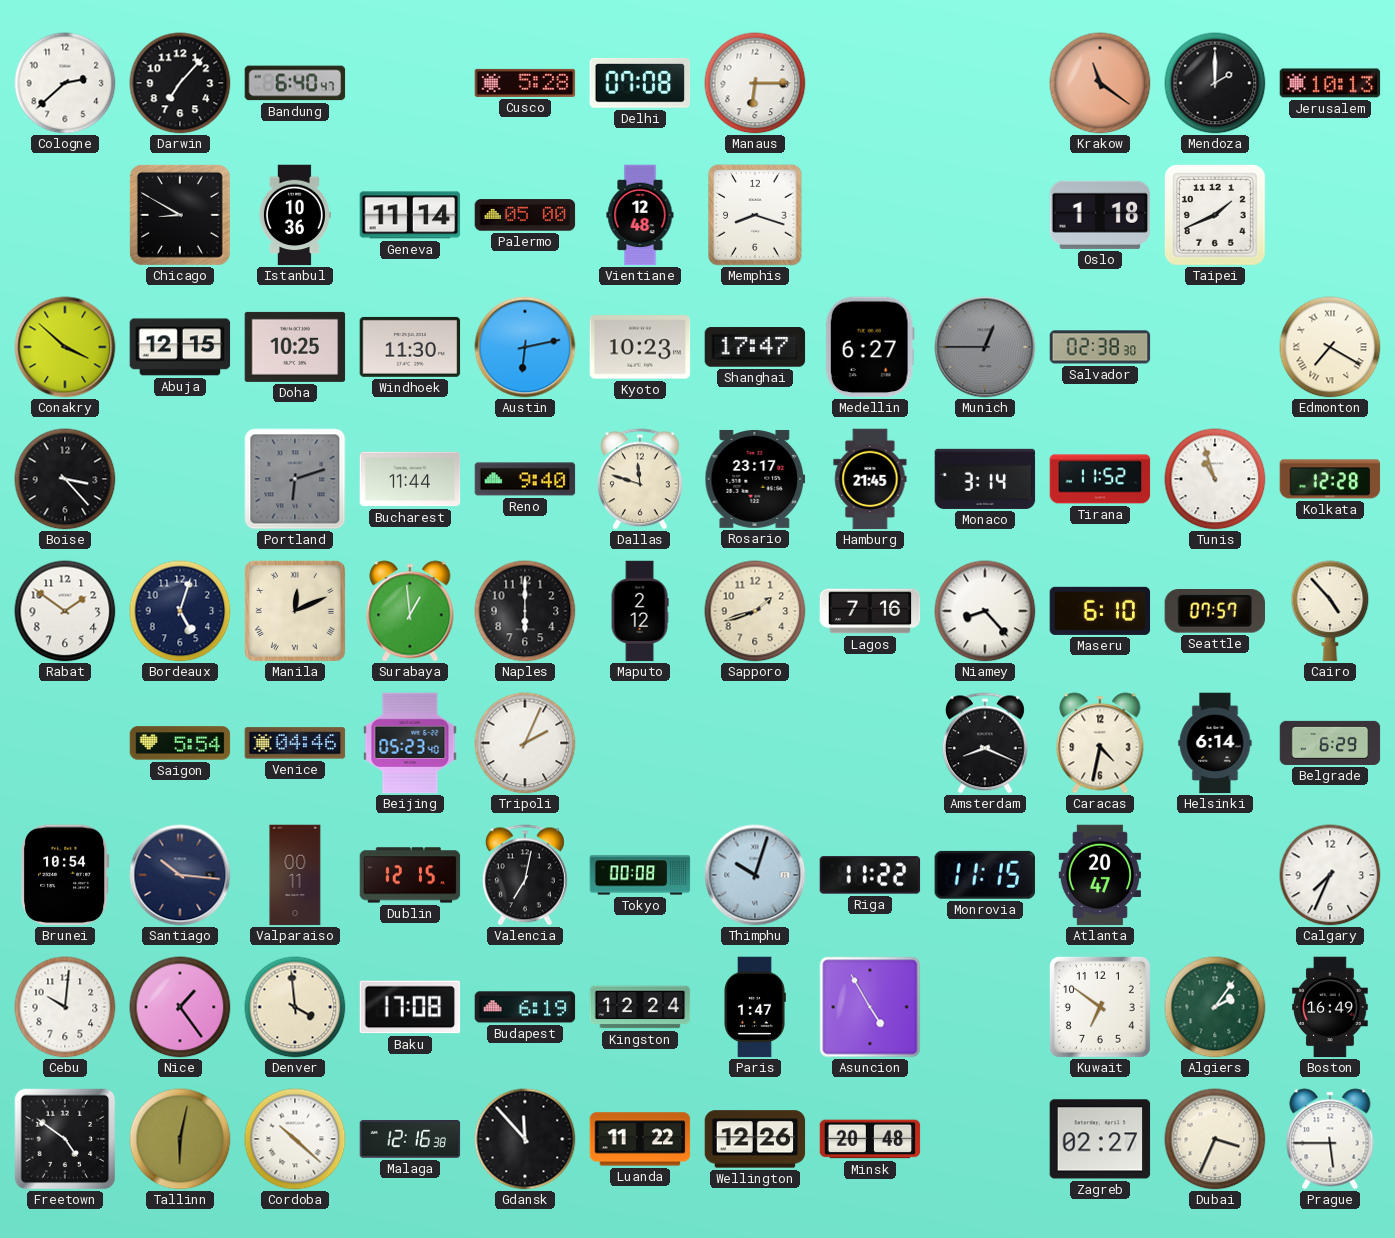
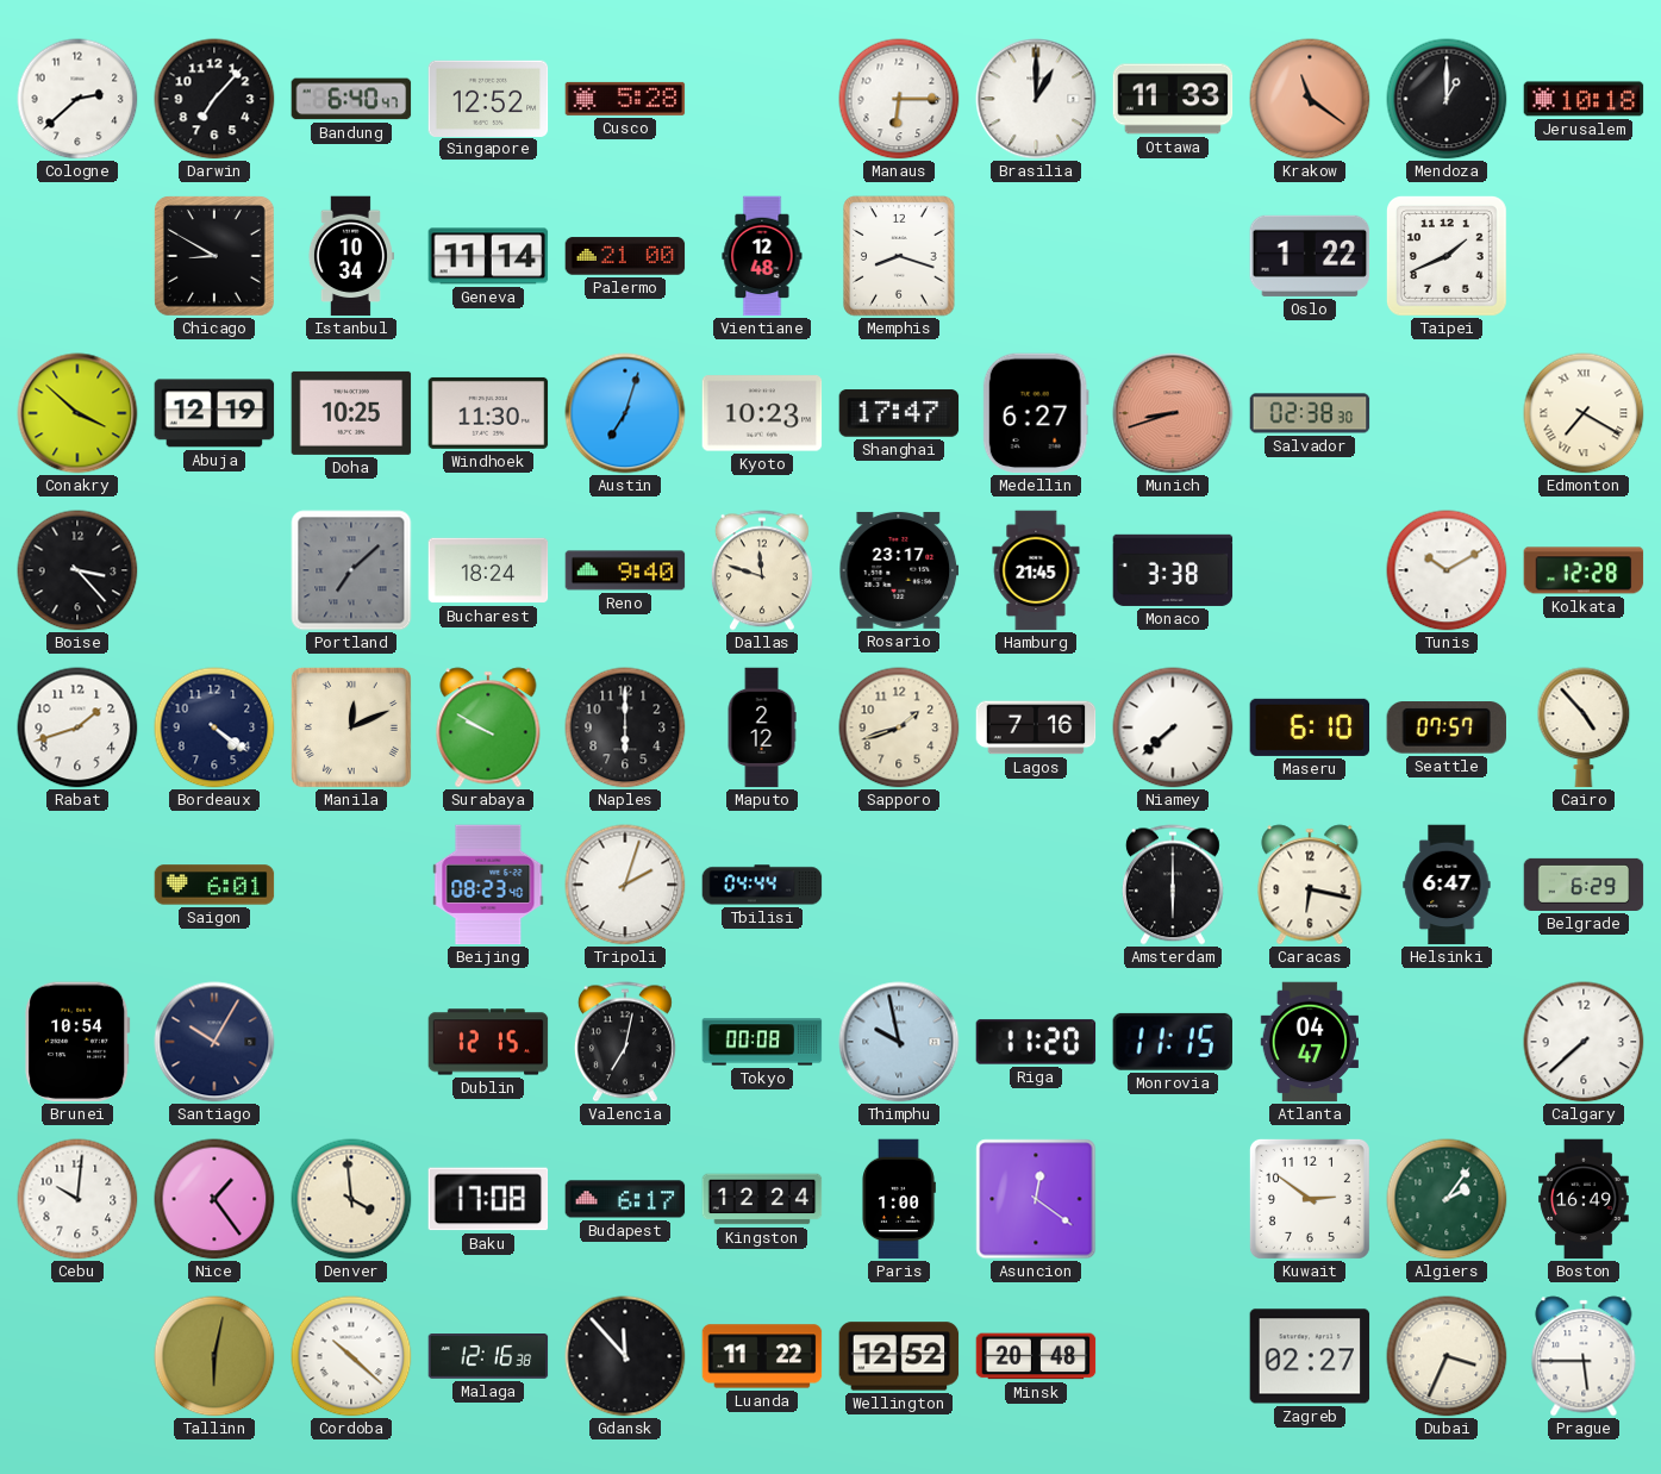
Singapore: none -> 12:52
Delhi: 07:08 -> none
Brasilia: none -> 1:00
Ottawa: none -> 11:33
Mendoza: 2:00 -> 1:00
Jerusalem: 10:13 -> 10:18
Istanbul: 10:36 -> 10:34
Palermo: 05:00 -> 21:00
Oslo: 1:18 -> 1:22
Abuja: 12:15 -> 12:19
Austin: 6:13 -> 7:03
Munich: 12:45 -> 8:42
Munich dial: grey -> salmon
Portland: 6:12 -> 7:08
Bucharest: 11:44 -> 18:24
Monaco: 3:14 -> 3:38
Tirana: 11:52 -> none
Tunis: 10:57 -> 10:10
Rabat: 1:51 -> 1:42
Bordeaux: 5:03 -> 4:21
Surabaya: 12:59 -> 9:50
Niamey: 8:23 -> 7:38
Saigon: 5:54 -> 6:01
Venice: 04:46 -> none
Beijing: 05:23 -> 08:23
Tripoli: 2:04 -> 2:03
Tbilisi: none -> 04:44
Amsterdam: 8:19 -> 6:00
Caracas: 4:32 -> 6:17
Helsinki: 6:14 -> 6:47
Santiago: 10:16 -> 10:05
Valparaiso: 00:11 -> none
Thimphu: 10:03 -> 9:58
Riga: 11:22 -> 11:20
Atlanta: 20:47 -> 04:47
Calgary: 7:34 -> 7:38
Budapest: 6:19 -> 6:17
Paris: 1:47 -> 1:00
Asuncion: 4:55 -> 12:21
Kuwait: 6:51 -> 2:51
Freetown: 4:51 -> none
Wellington: 12:26 -> 12:52
